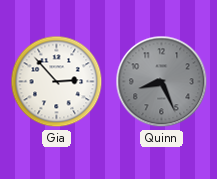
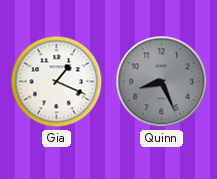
Gia: 2:53 -> 1:19
